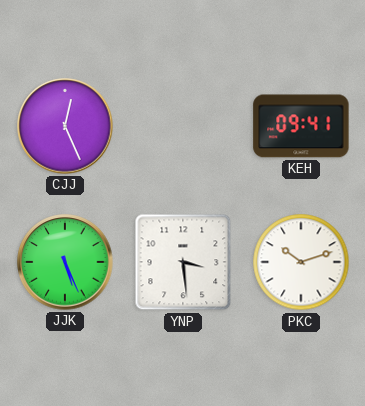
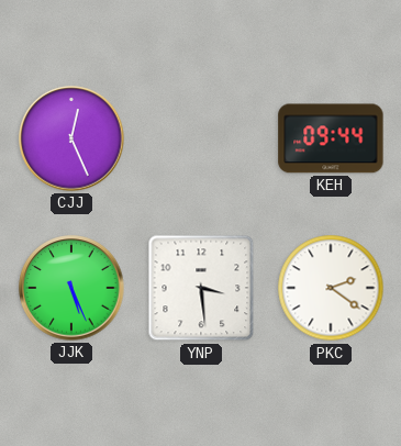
KEH: 09:41 -> 09:44
PKC: 10:12 -> 2:21
